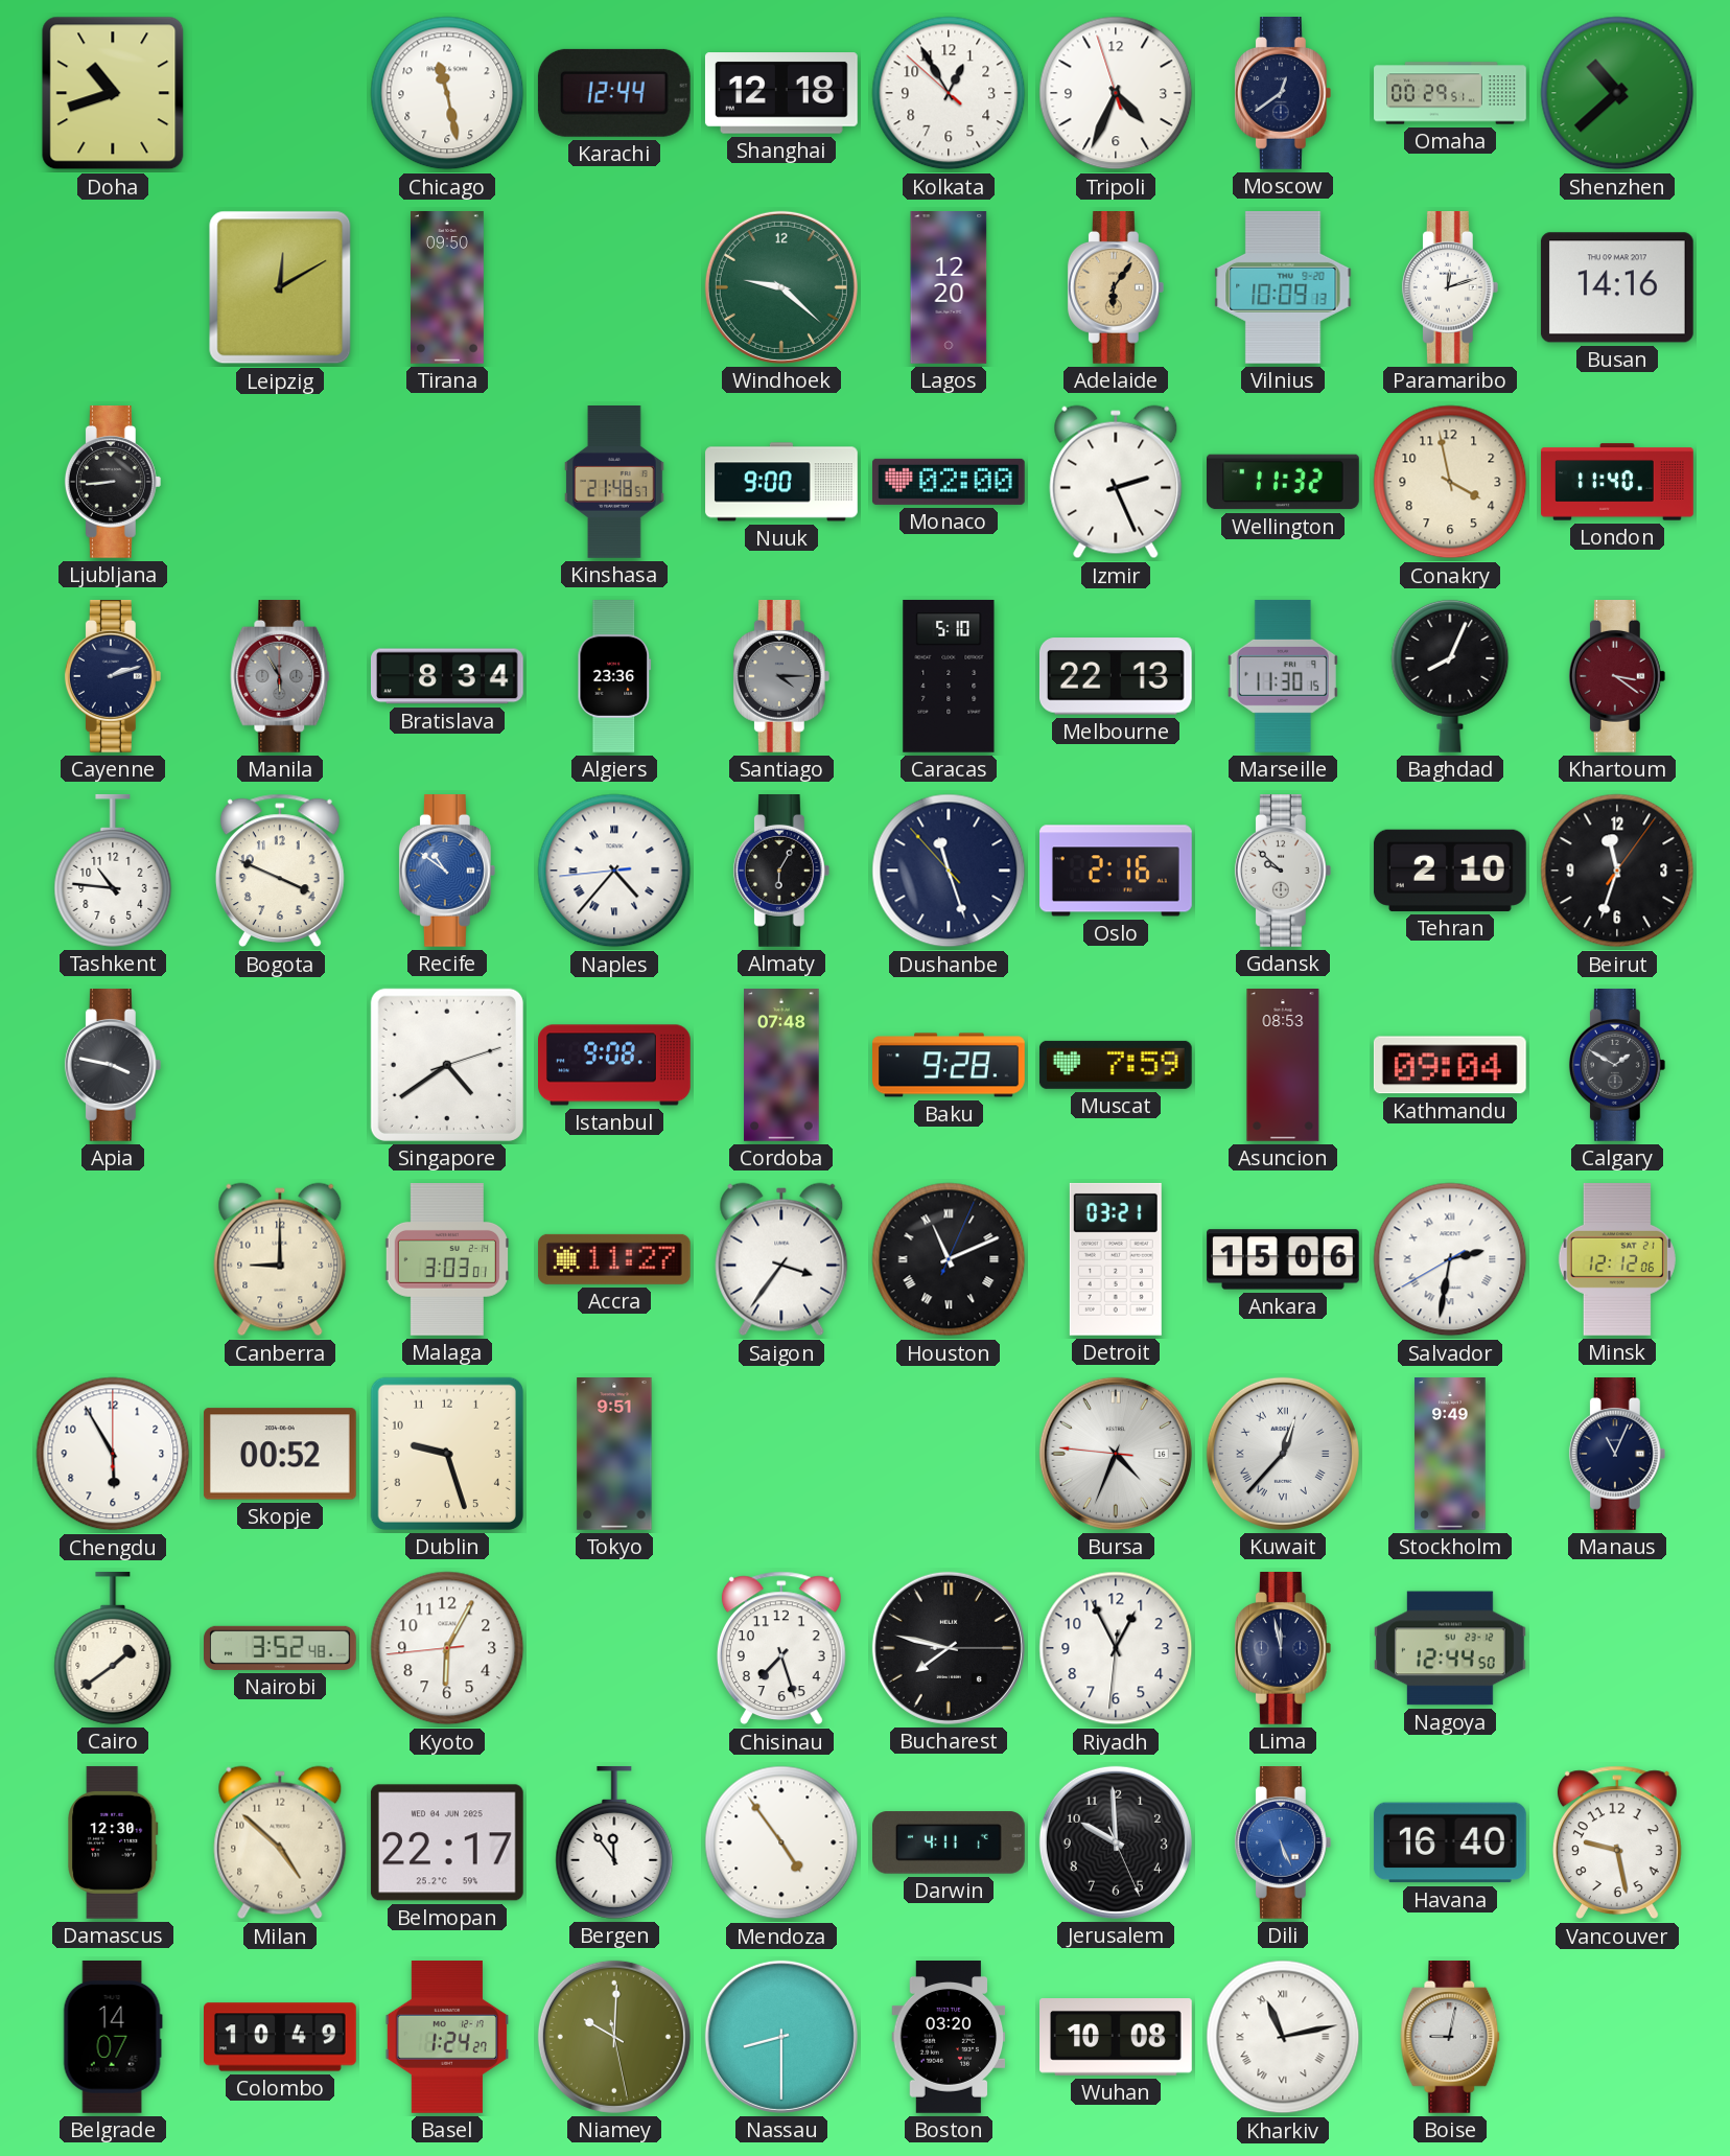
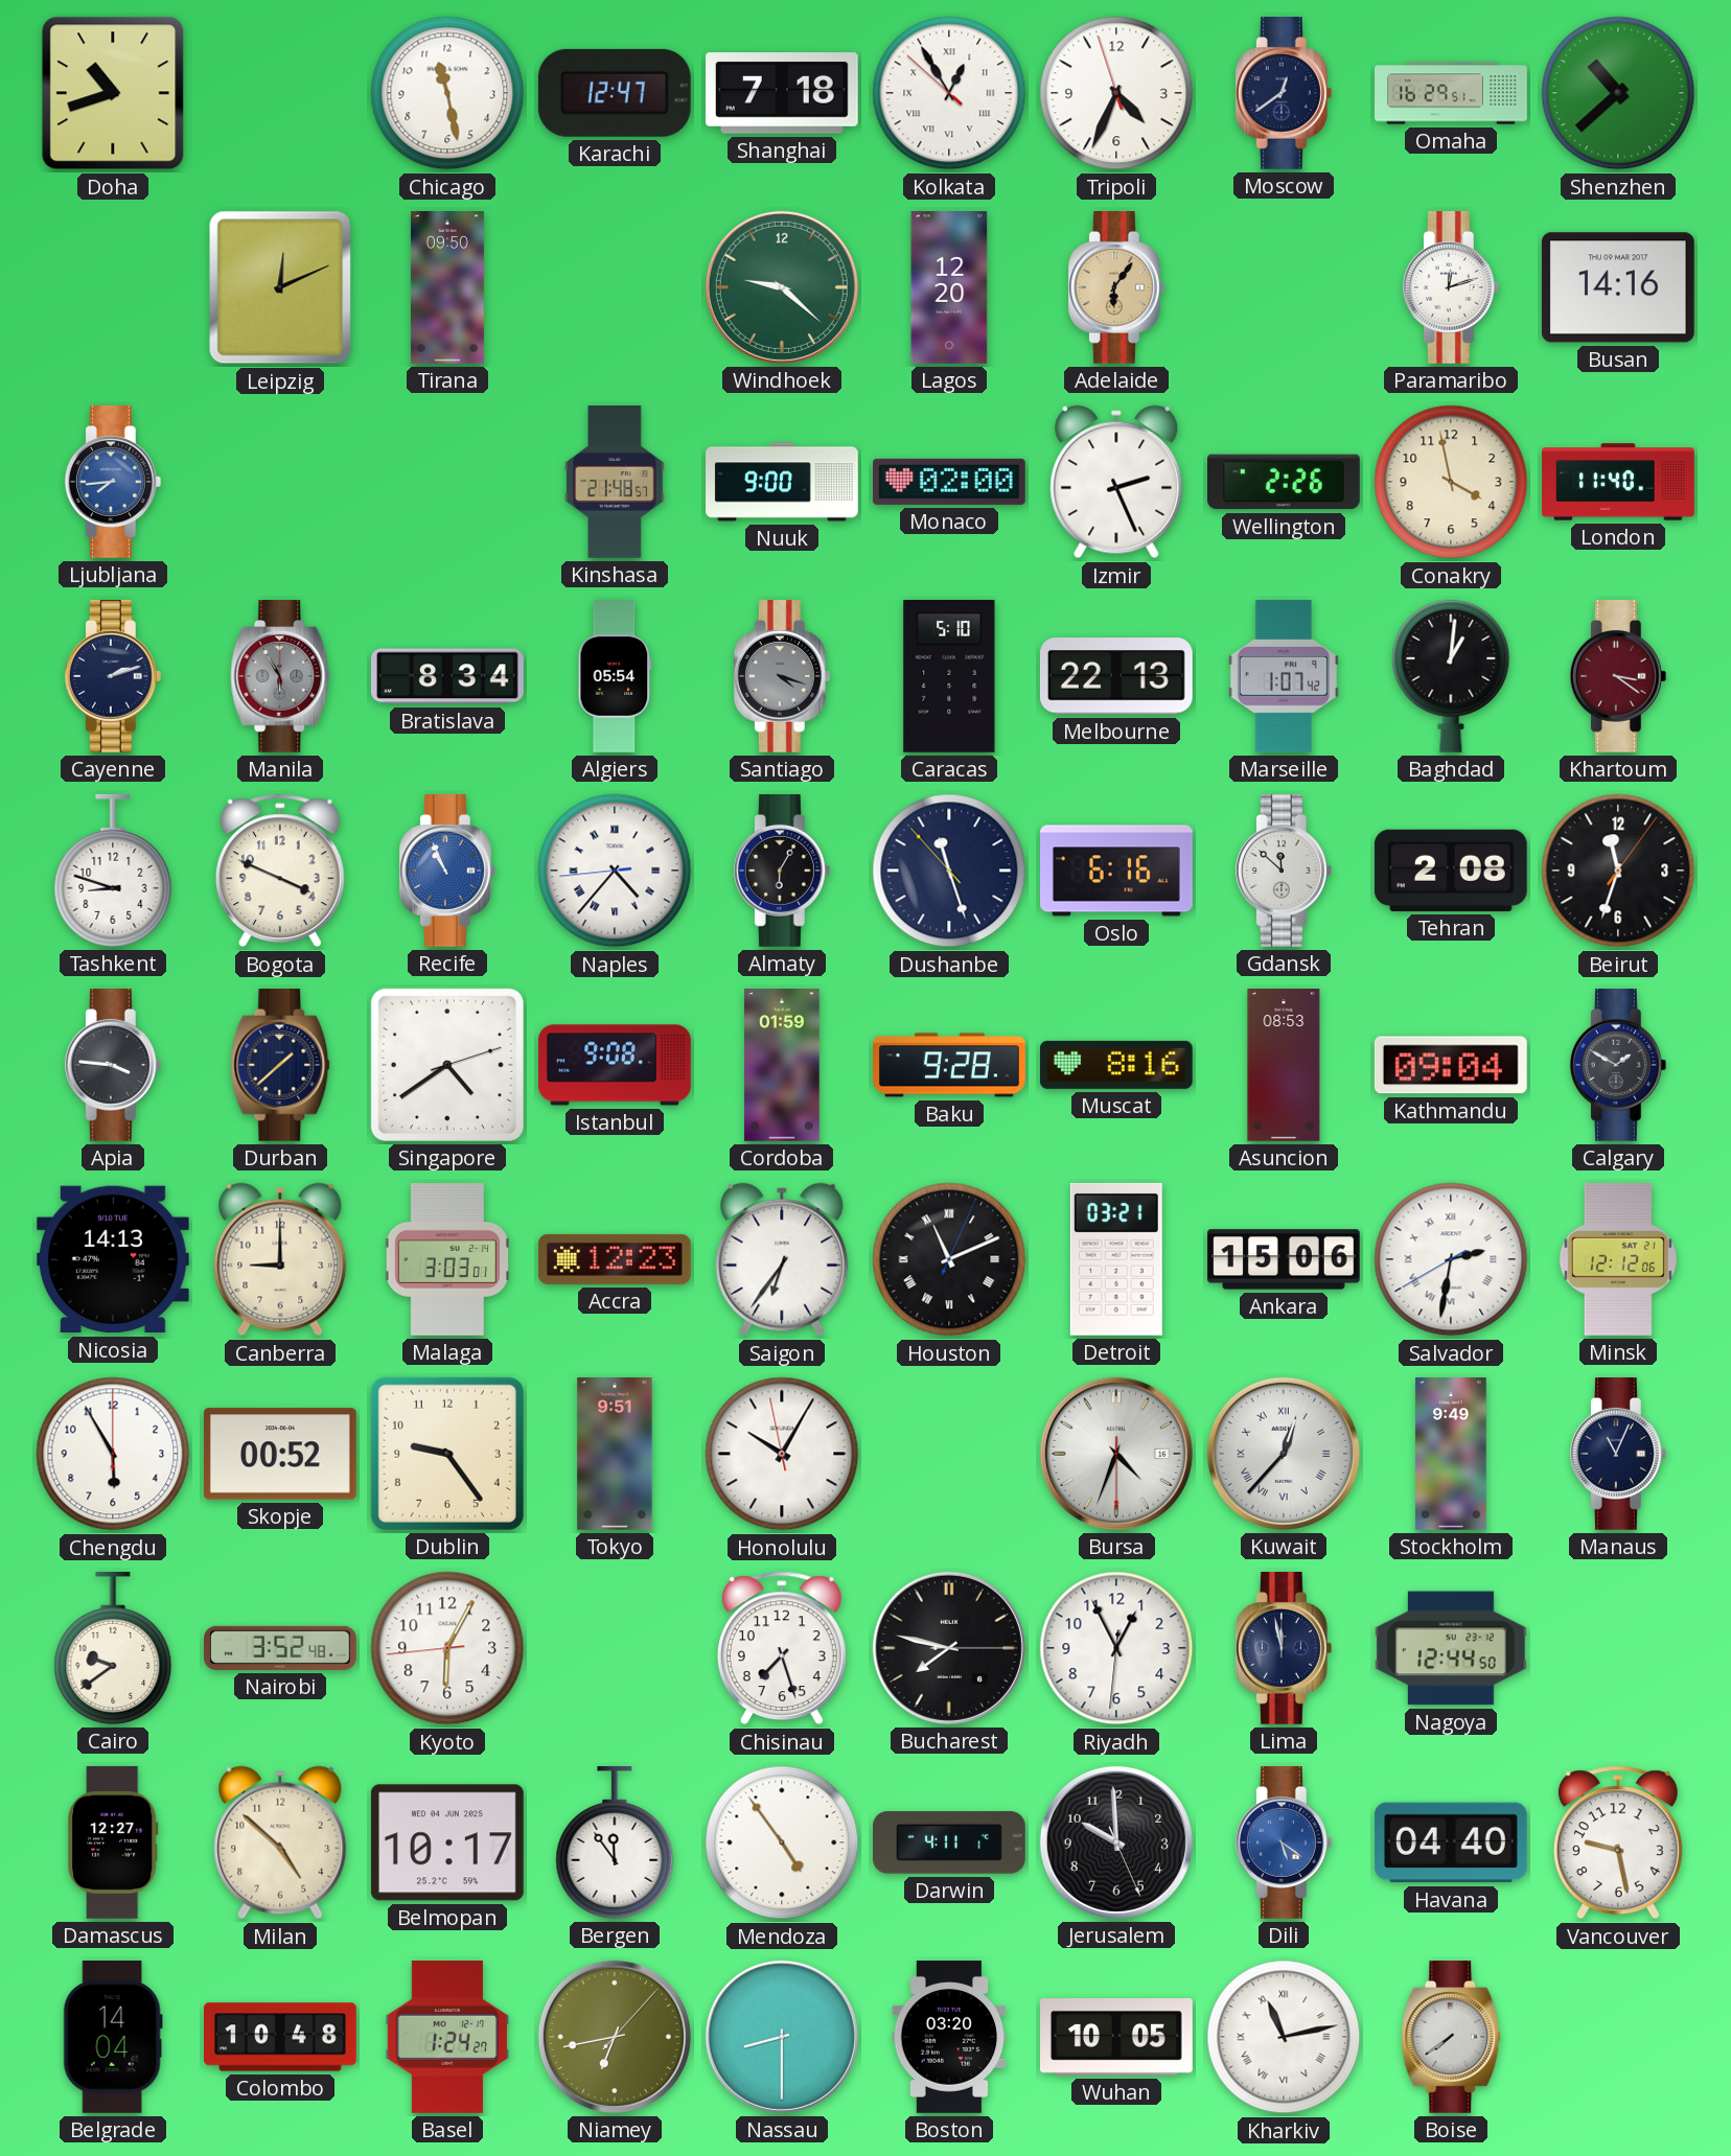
Karachi: 12:44 -> 12:47
Shanghai: 12:18 -> 7:18
Kolkata numerals: Arabic -> Roman
Omaha: 00:29 -> 16:29
Leipzig: 12:10 -> 12:11
Vilnius: 10:09 -> none
Ljubljana: 8:44 -> 7:44
Ljubljana dial: black -> blue
Wellington: 11:32 -> 2:26
Algiers: 23:36 -> 05:54
Santiago: 4:15 -> 4:18
Marseille: 11:30 -> 1:07
Baghdad: 8:04 -> 1:01
Tashkent: 10:46 -> 8:48
Recife: 10:51 -> 10:56
Oslo: 2:16 -> 6:16
Gdansk: 9:52 -> 11:52
Tehran: 2:10 -> 2:08
Apia: 3:47 -> 3:46
Durban: none -> 1:38
Cordoba: 07:48 -> 01:59
Muscat: 7:59 -> 8:16
Nicosia: none -> 14:13
Accra: 11:27 -> 12:23
Saigon: 3:36 -> 6:36
Dublin: 9:27 -> 9:24
Honolulu: none -> 10:04
Bursa: 4:33:46 -> 4:33:30
Cairo: 1:39 -> 9:39
Damascus: 12:30 -> 12:27
Belmopan: 22:17 -> 10:17
Dili: 5:26 -> 5:21
Havana: 16:40 -> 04:40
Belgrade: 14:07 -> 14:04
Colombo: 10:49 -> 10:48
Niamey: 10:00 -> 6:43
Wuhan: 10:08 -> 10:05
Boise: 9:02 -> 7:39
